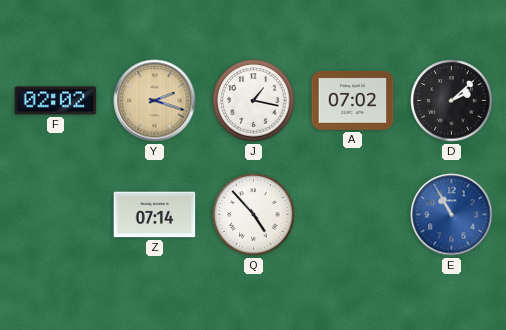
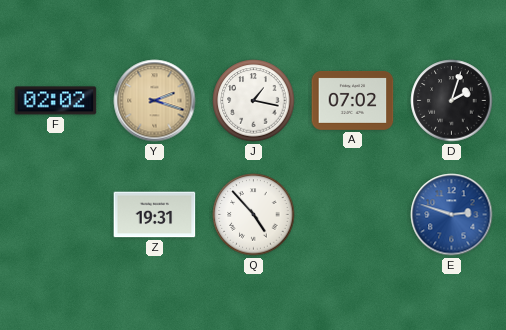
D: 2:08 -> 2:03
Z: 07:14 -> 19:31
E: 10:55 -> 2:48
